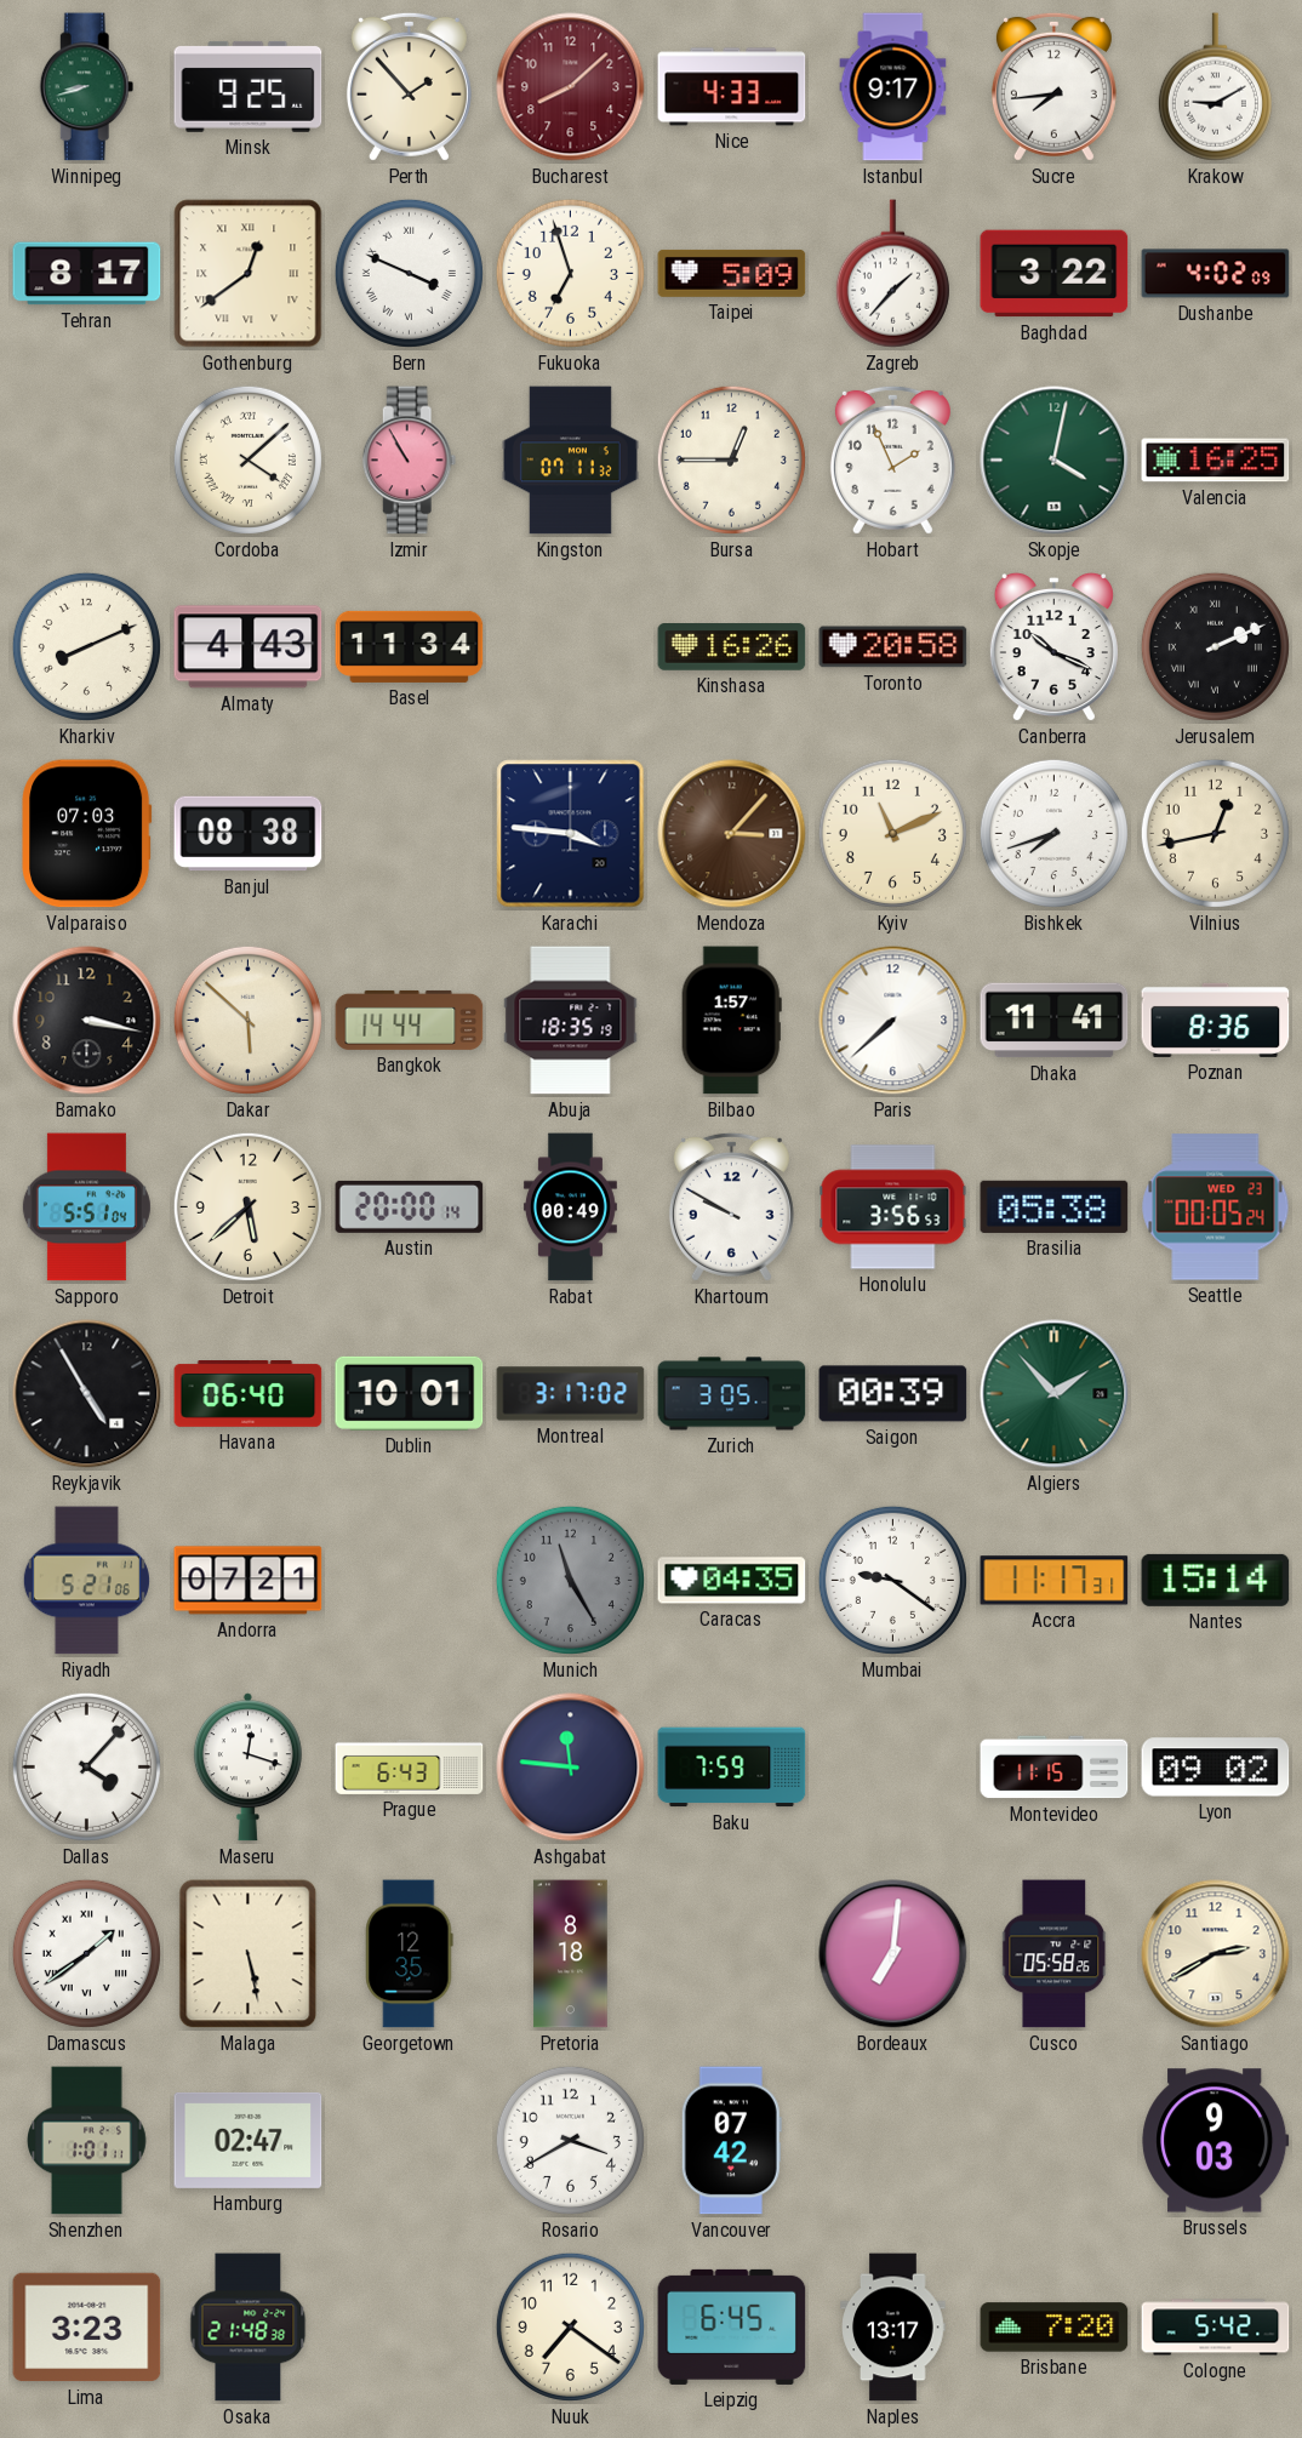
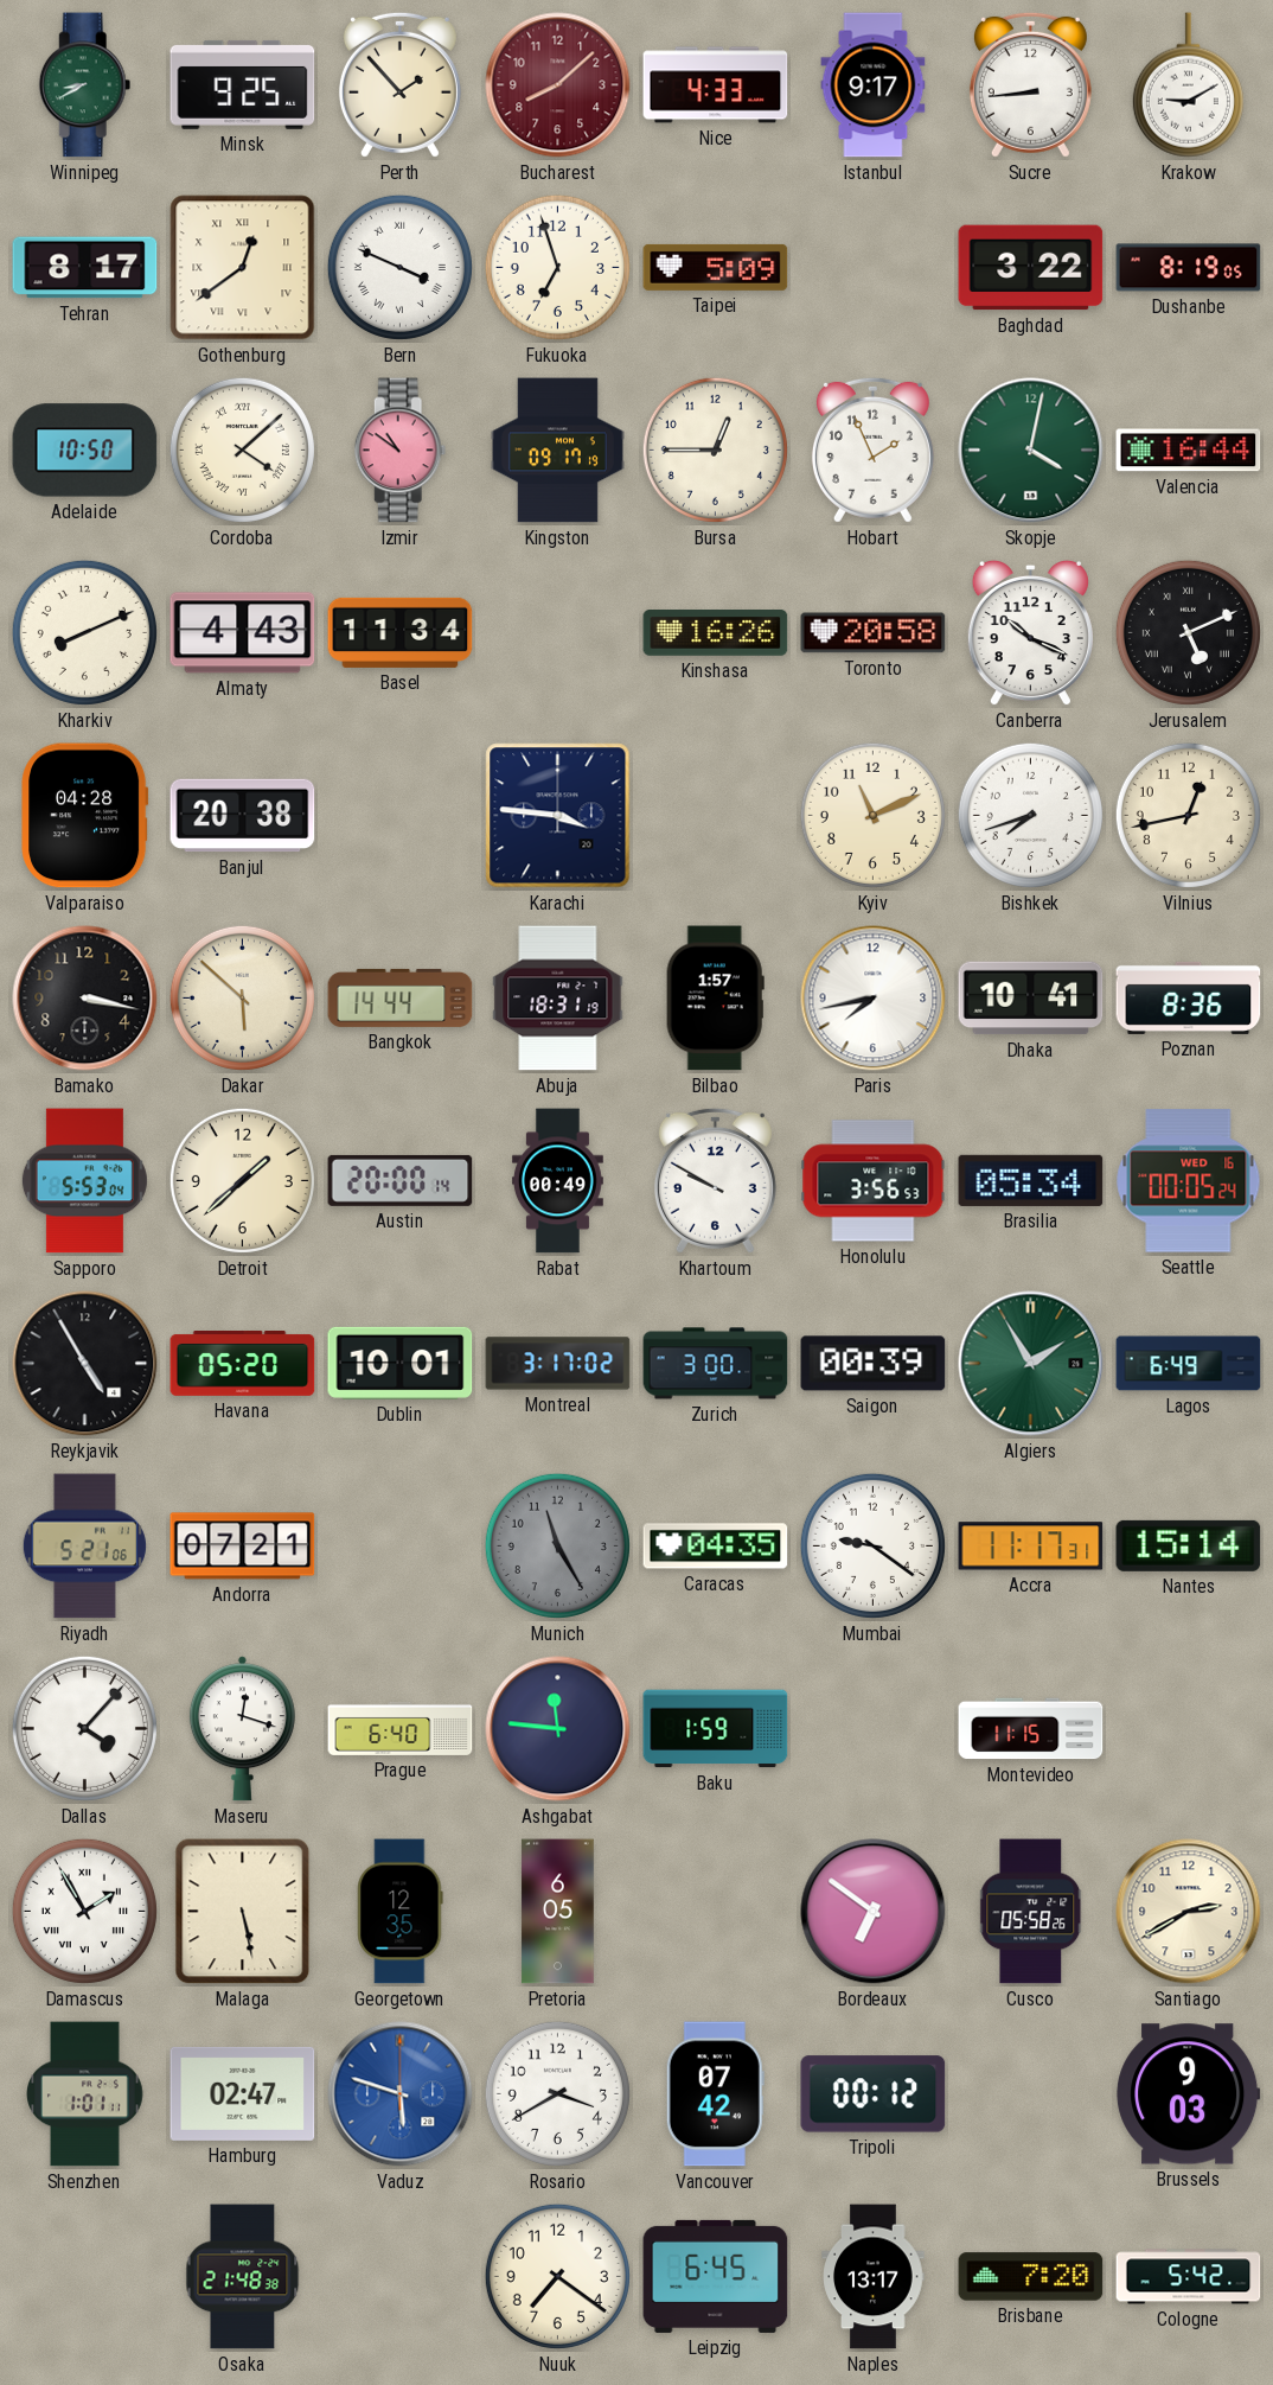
Winnipeg: 8:42 -> 8:40
Sucre: 7:44 -> 8:44
Zagreb: 1:37 -> none
Dushanbe: 4:02 -> 8:19
Adelaide: none -> 10:50
Izmir: 10:55 -> 10:51
Kingston: 07:11 -> 09:17
Valencia: 16:25 -> 16:44
Jerusalem: 2:11 -> 5:11
Valparaiso: 07:03 -> 04:28
Banjul: 08:38 -> 20:38
Mendoza: 3:07 -> none
Abuja: 18:35 -> 18:31
Paris: 7:38 -> 7:43
Dhaka: 11:41 -> 10:41
Sapporo: 5:51 -> 5:53
Detroit: 5:38 -> 1:38
Brasilia: 05:38 -> 05:34
Seattle date: WED 23 -> WED 16
Havana: 06:40 -> 05:20
Zurich: 3:05 -> 3:00
Algiers: 1:53 -> 1:55
Lagos: none -> 6:49
Prague: 6:43 -> 6:40
Baku: 7:59 -> 1:59
Lyon: 09:02 -> none
Damascus: 1:39 -> 1:55
Pretoria: 8:18 -> 6:05
Bordeaux: 7:01 -> 6:51
Vaduz: none -> 5:48
Tripoli: none -> 00:12
Lima: 3:23 -> none
